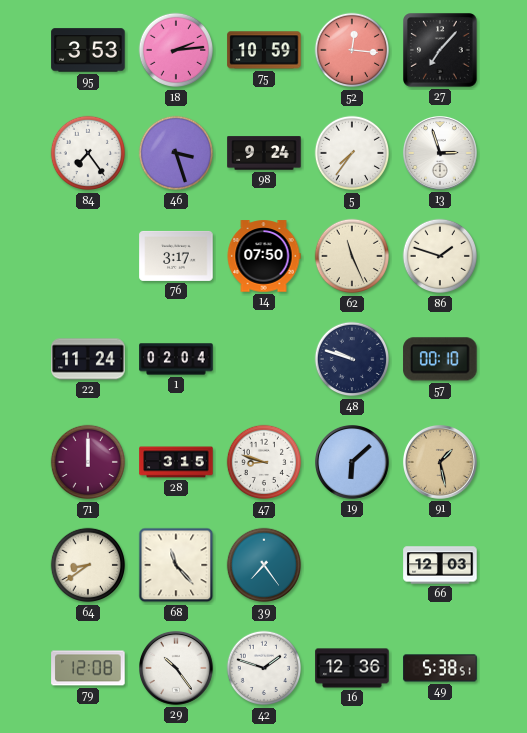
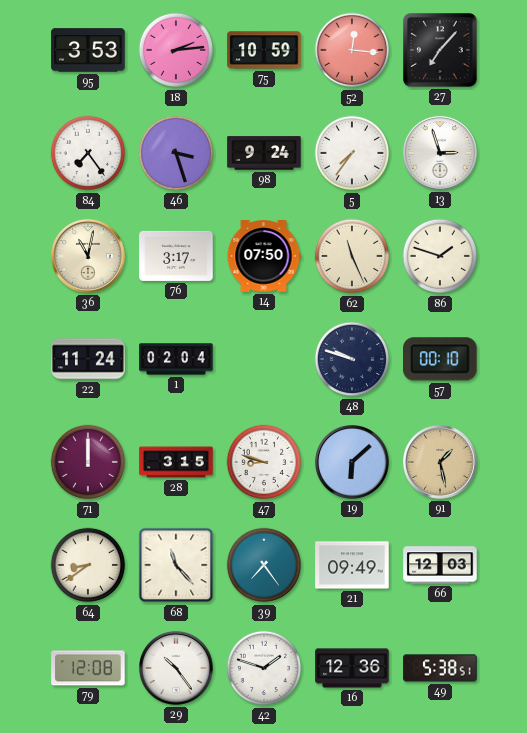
36: none -> 11:02
21: none -> 09:49
